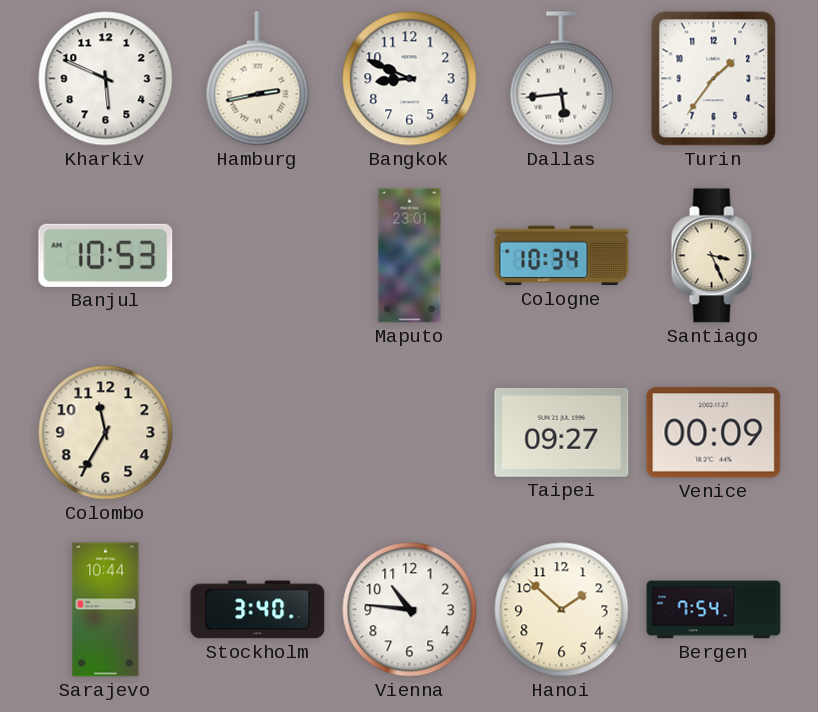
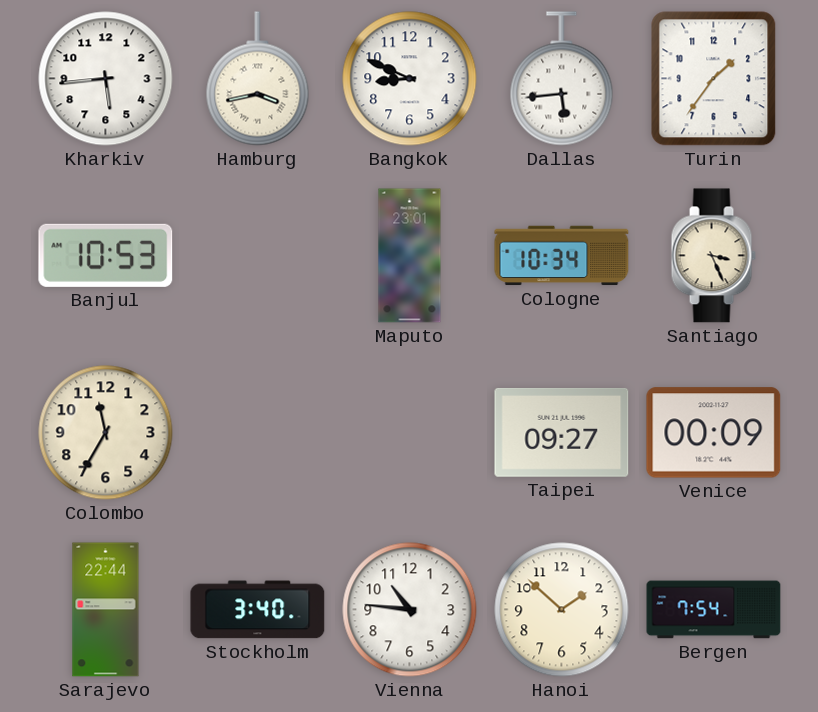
Kharkiv: 5:49 -> 5:44
Hamburg: 2:43 -> 3:43
Sarajevo: 10:44 -> 22:44
